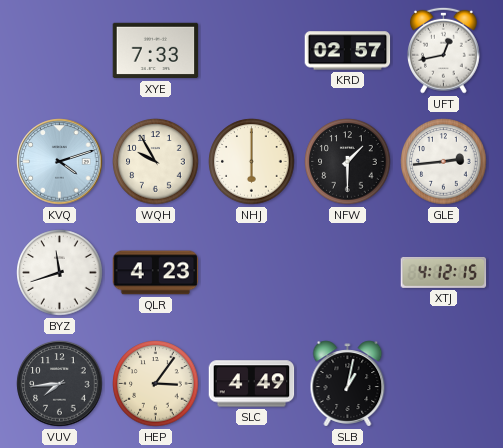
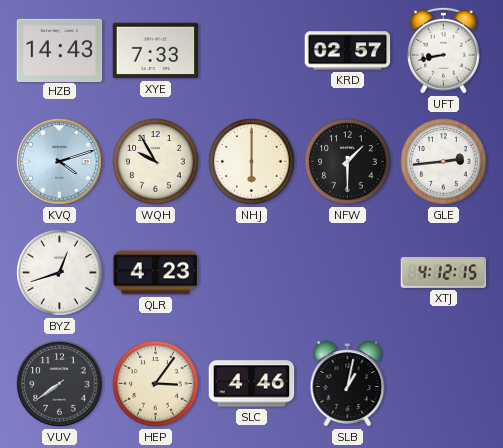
HZB: none -> 14:43
UFT: 12:43 -> 8:43
BYZ: 11:42 -> 12:42
VUV: 7:44 -> 7:39
SLC: 4:49 -> 4:46
